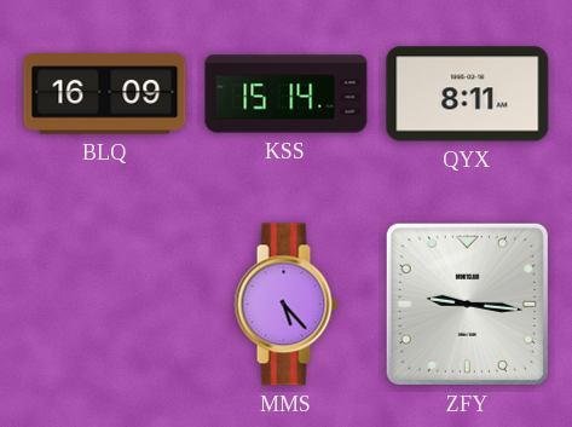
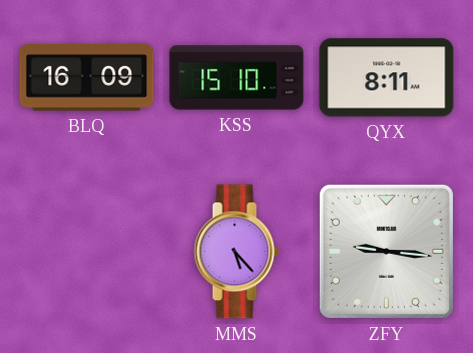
KSS: 15:14 -> 15:10
